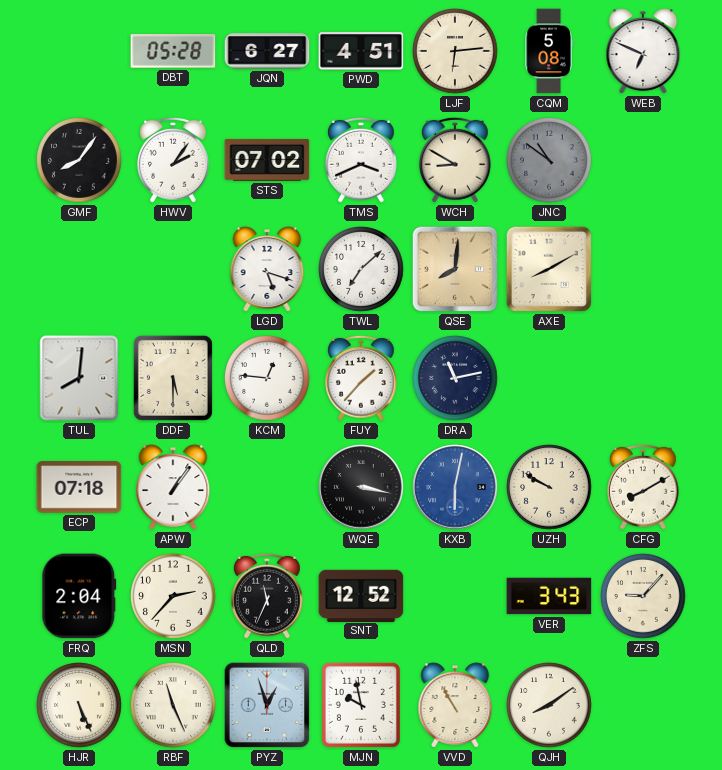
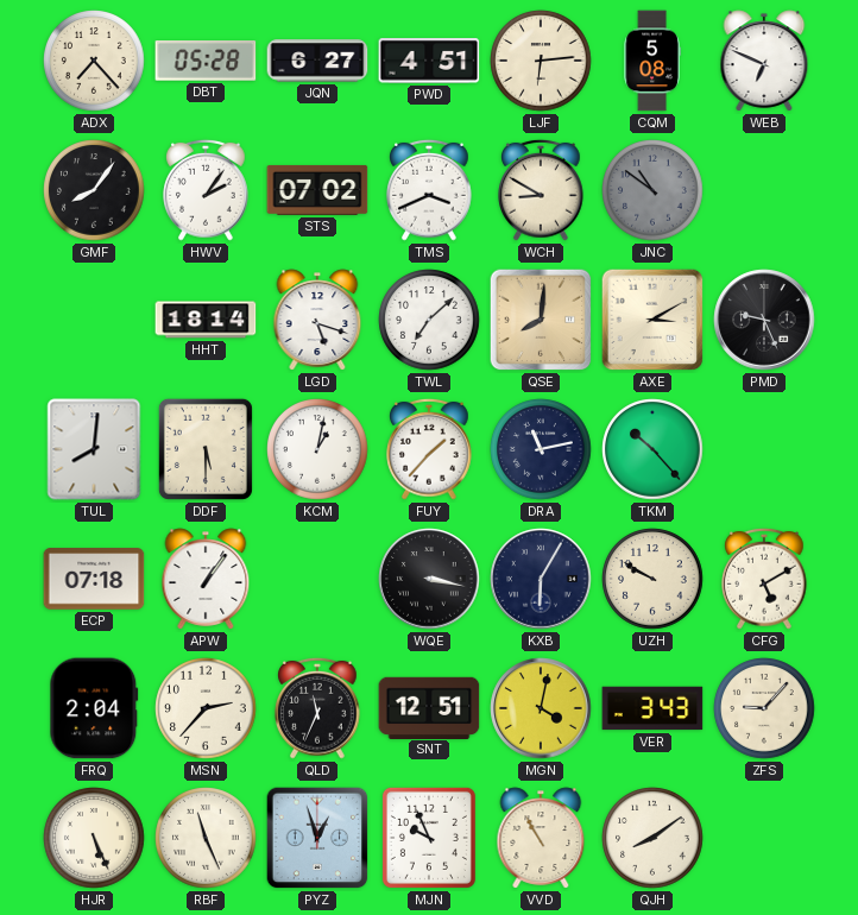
ADX: none -> 7:23
HHT: none -> 18:14
AXE: 8:10 -> 3:10
PMD: none -> 9:26
KCM: 12:46 -> 1:02
TKM: none -> 10:23
KXB: 6:02 -> 6:05
KXB dial: blue -> navy
CFG: 8:10 -> 5:10
SNT: 12:52 -> 12:51
MGN: none -> 4:02
MJN: 9:58 -> 9:56
